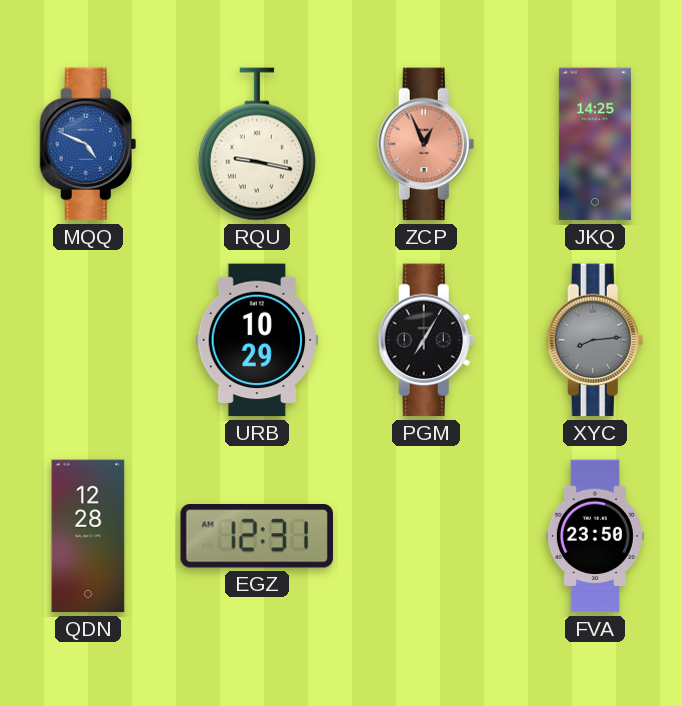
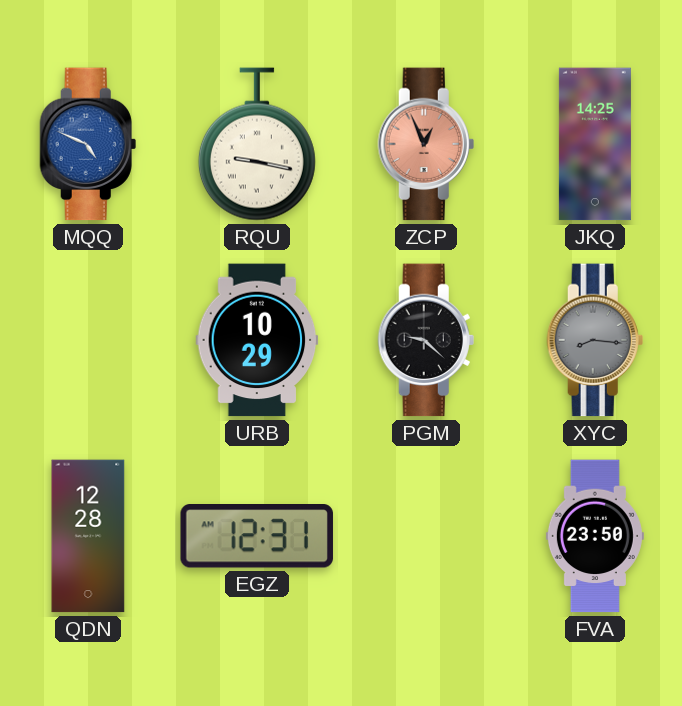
PGM: 7:05 -> 9:22
XYC: 8:14 -> 8:16
